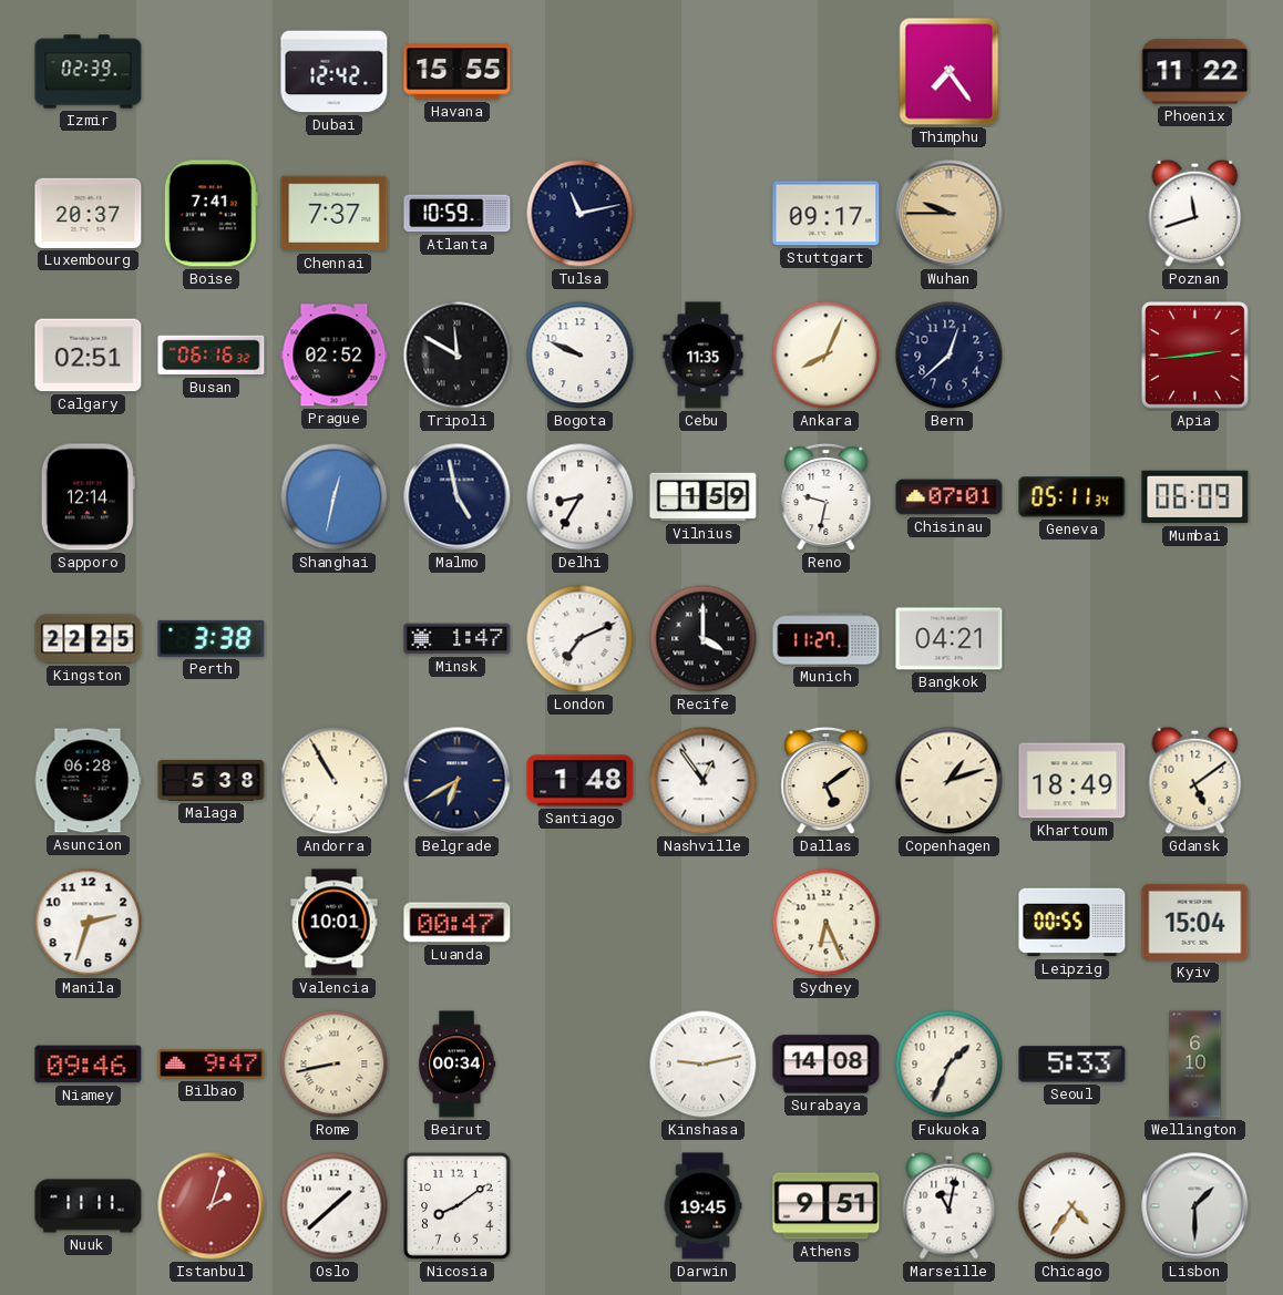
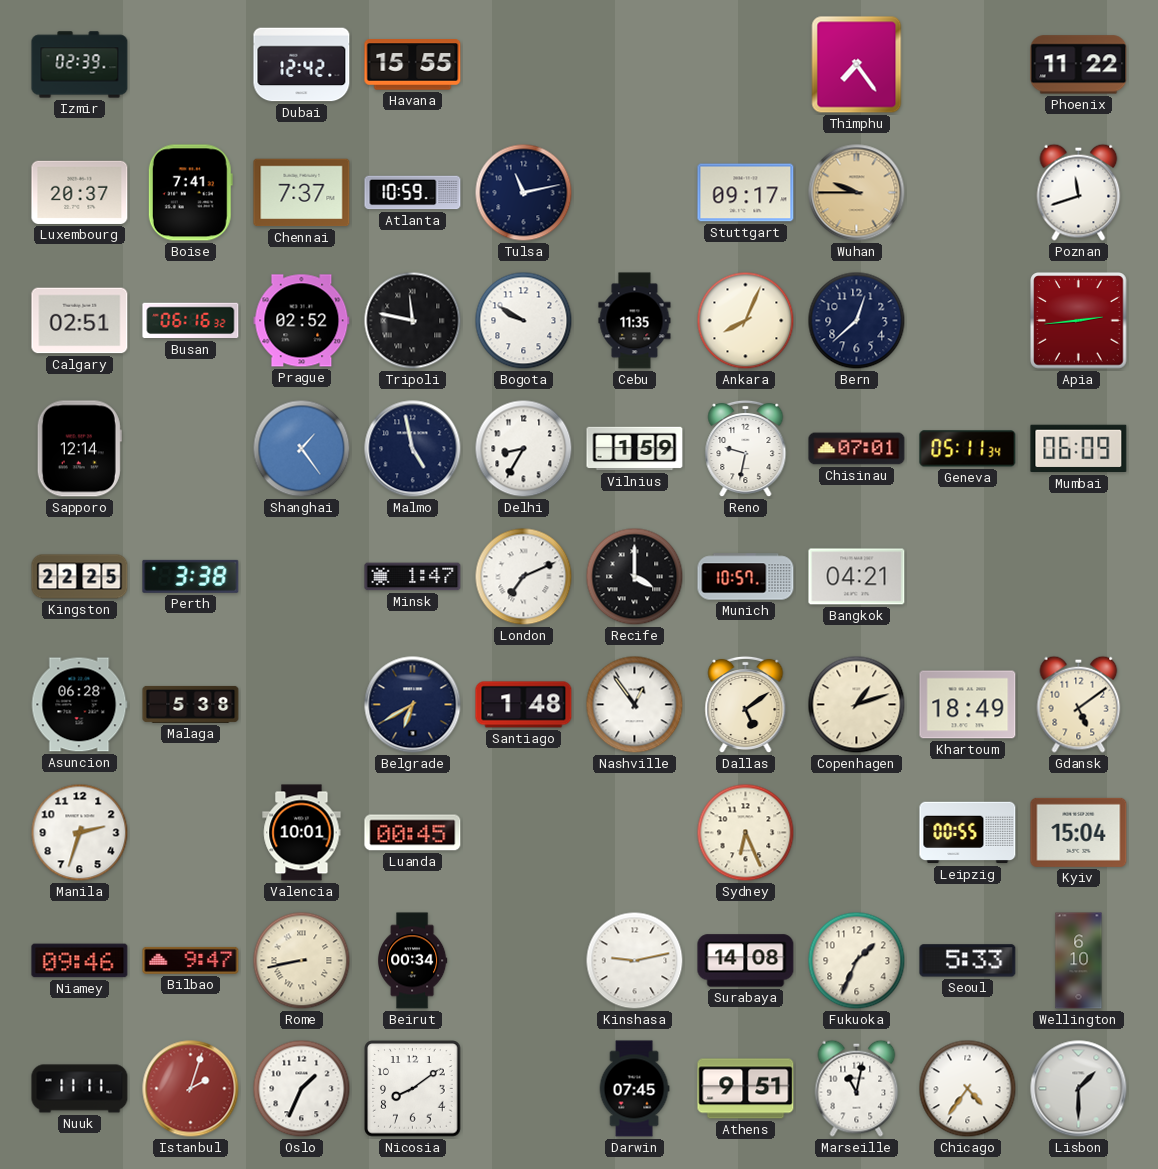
Tripoli: 11:50 -> 11:47
Bogota: 9:49 -> 9:50
Shanghai: 12:32 -> 1:24
Munich: 11:27 -> 10:57
Andorra: 10:55 -> none
Luanda: 00:47 -> 00:45
Oslo: 1:38 -> 1:34
Darwin: 19:45 -> 07:45
